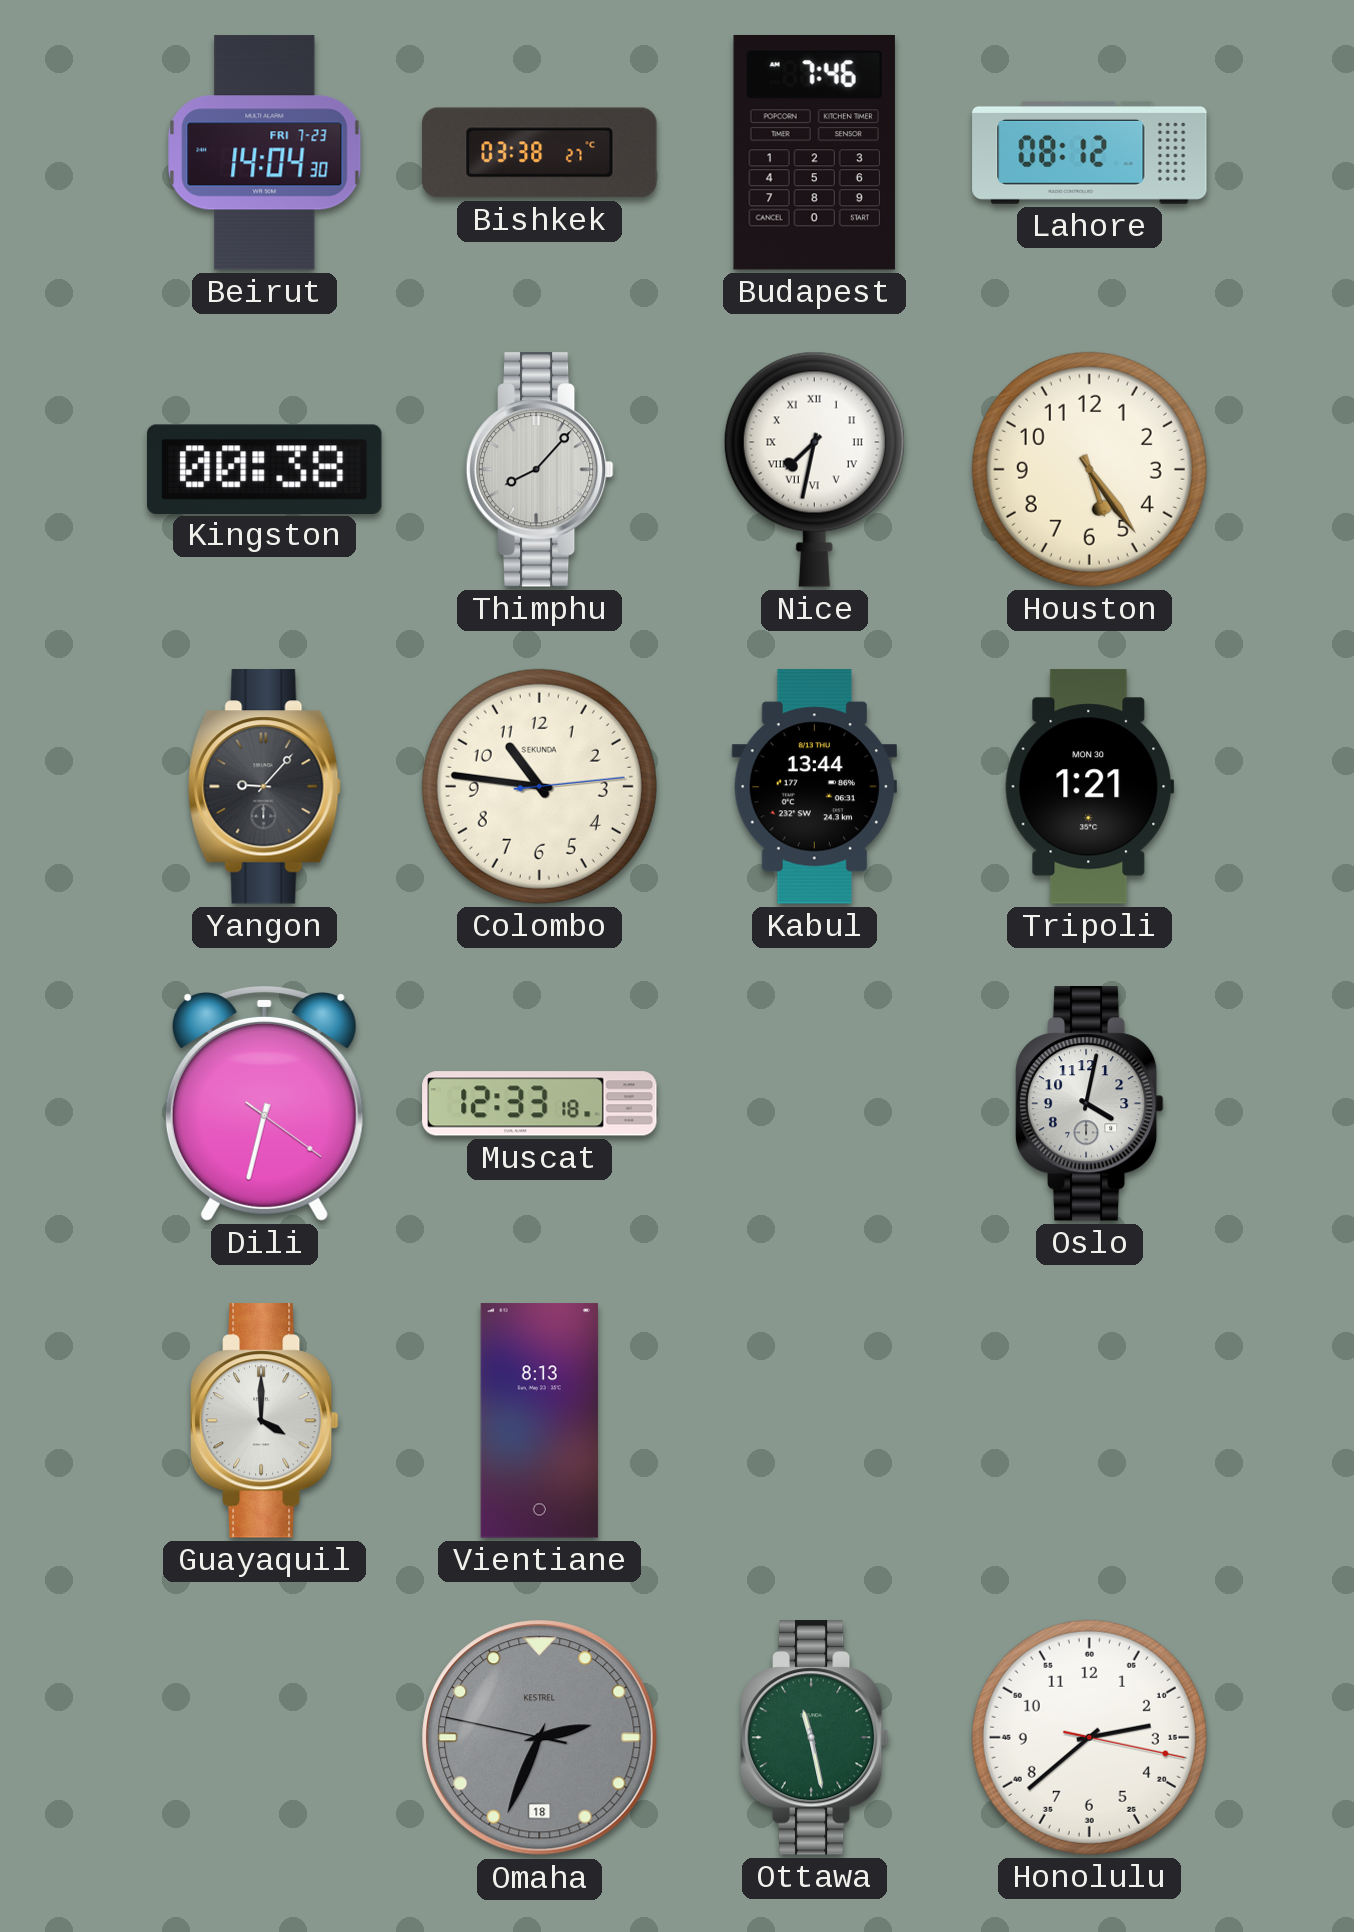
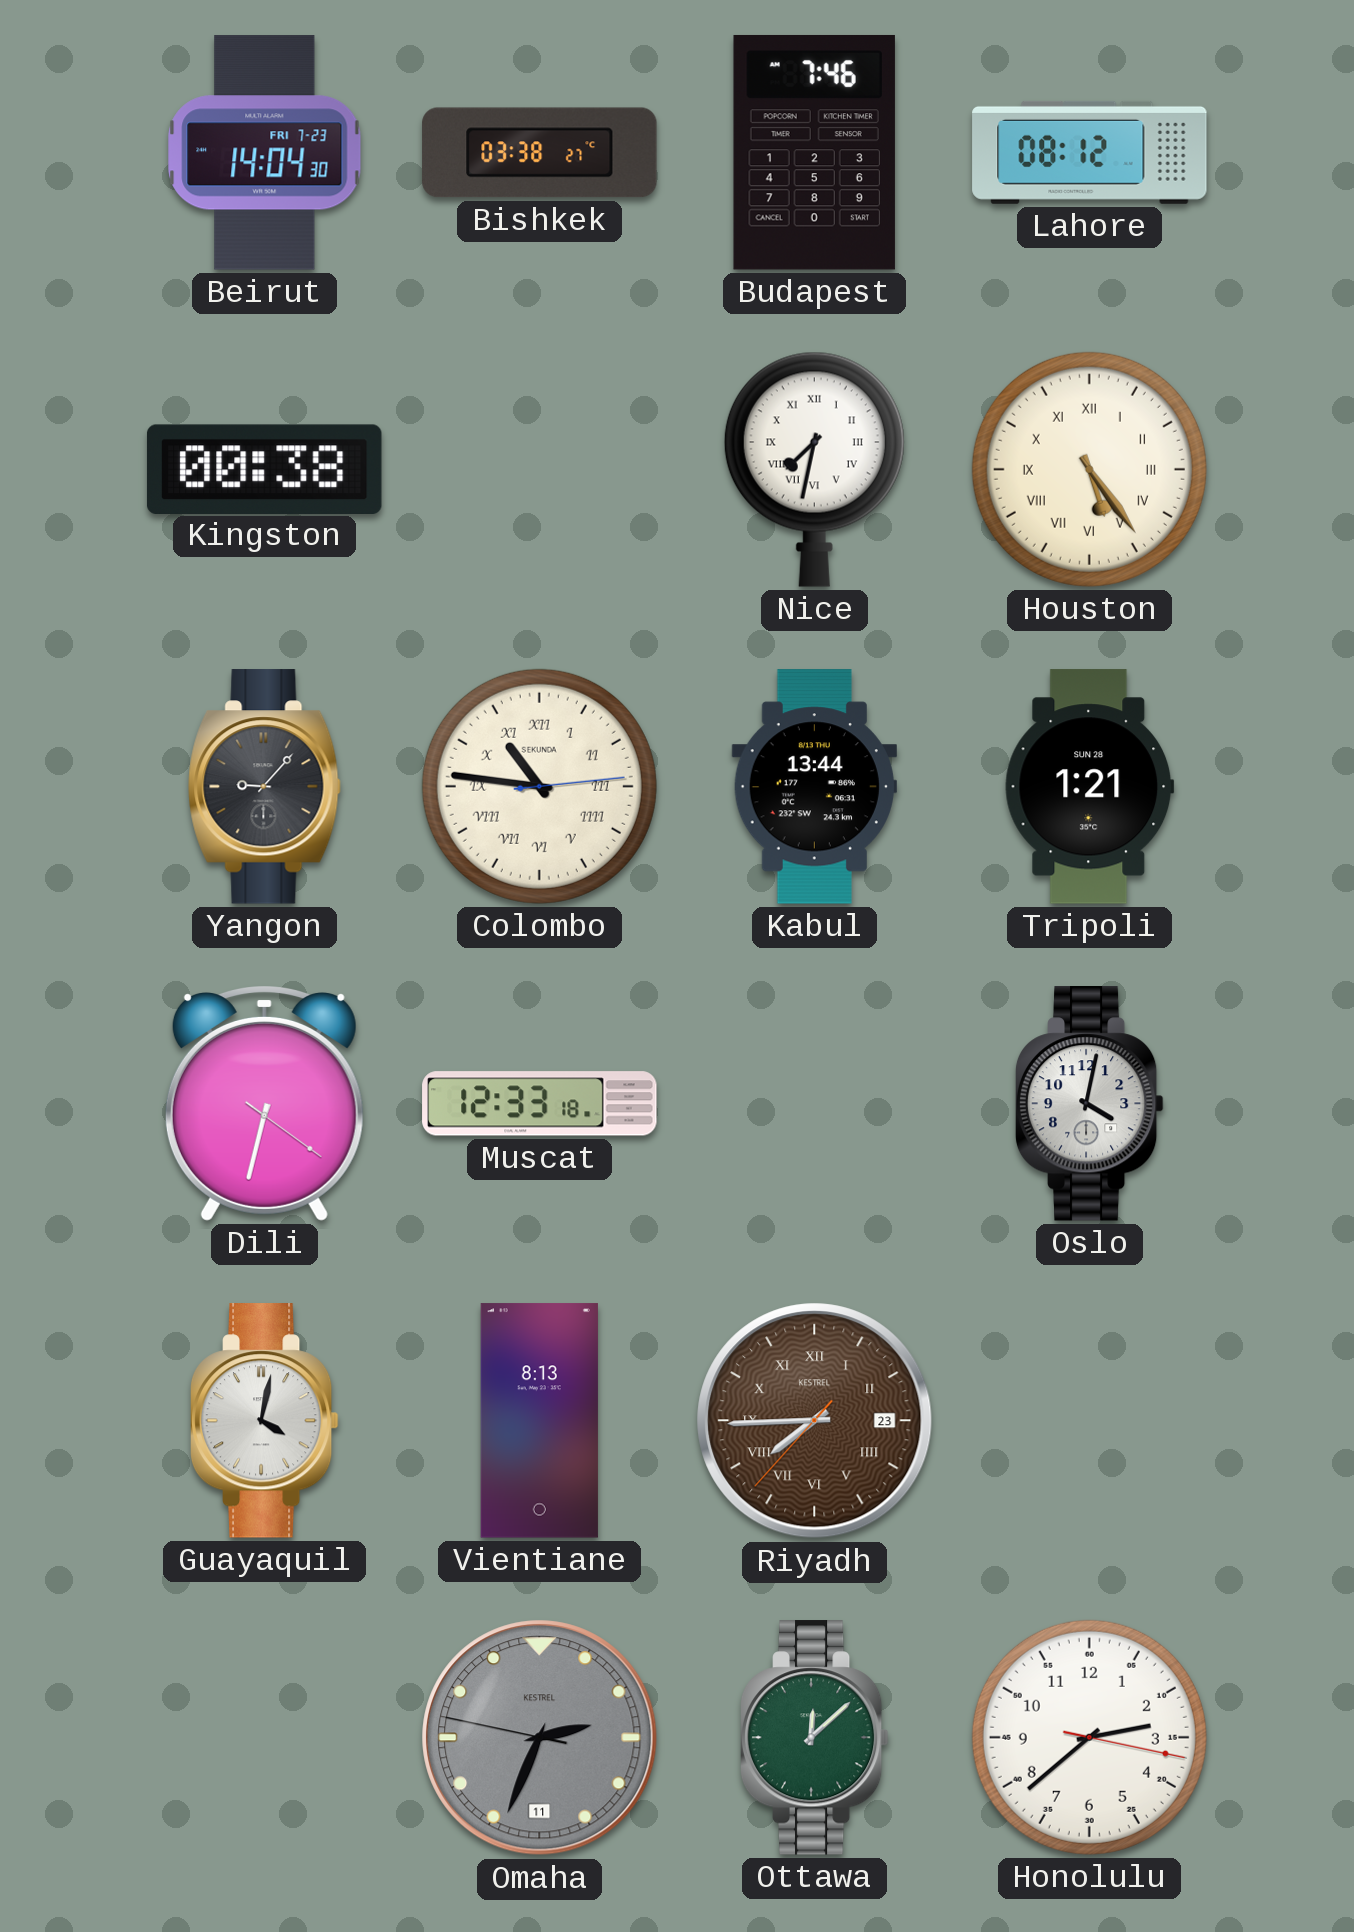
Thimphu: 8:07 -> none
Houston numerals: Arabic -> Roman
Colombo numerals: Arabic -> Roman
Tripoli date: MON 30 -> SUN 28
Guayaquil: 4:00 -> 4:02
Riyadh: none -> 7:44
Omaha date: 18 -> 11
Ottawa: 11:28 -> 12:08
